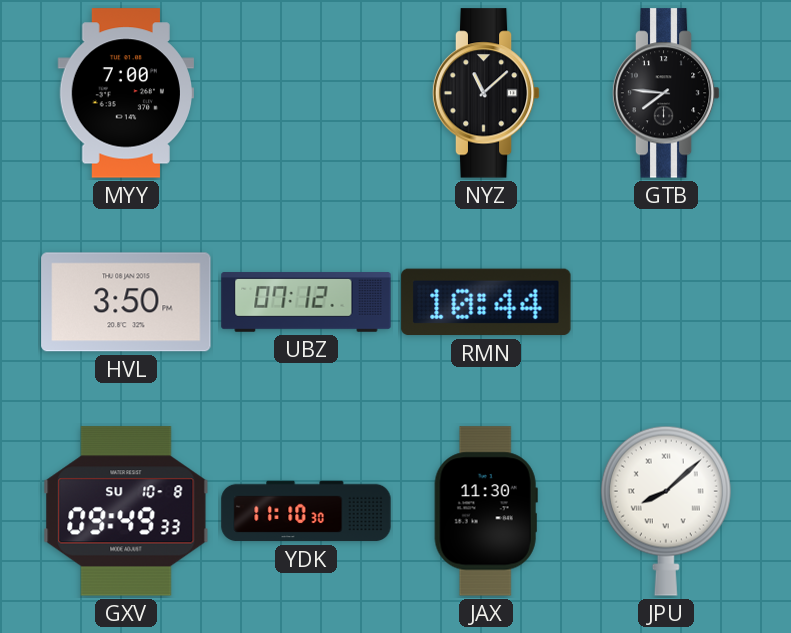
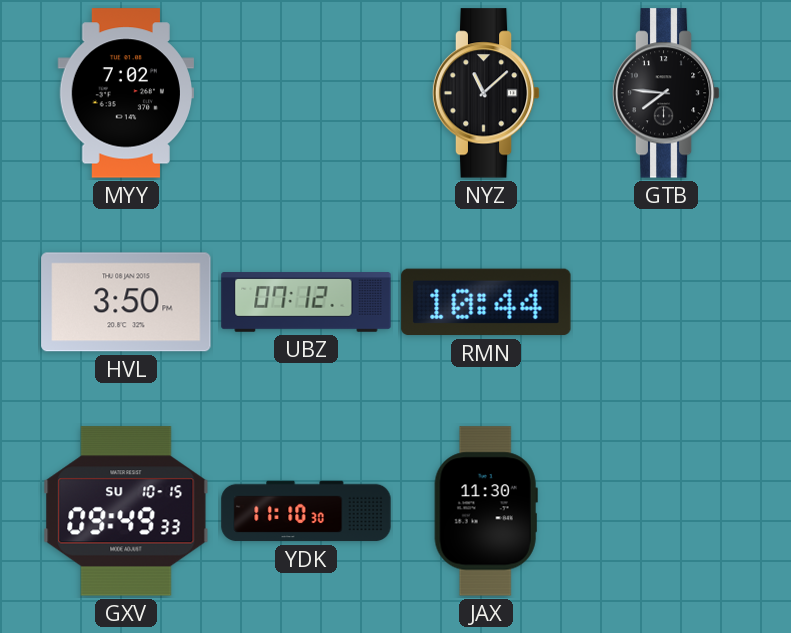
MYY: 7:00 -> 7:02
GXV date: SU 10-8 -> SU 10-15
JPU: 8:08 -> none
